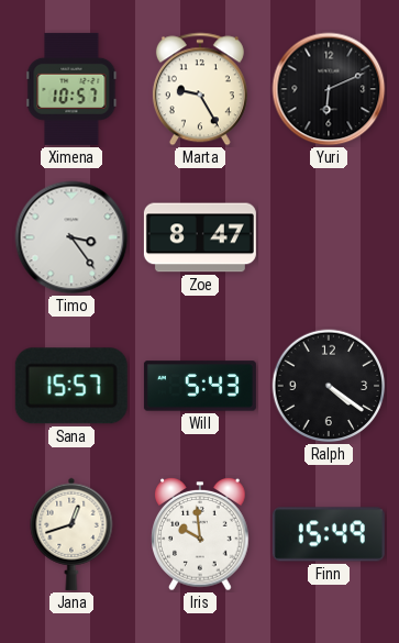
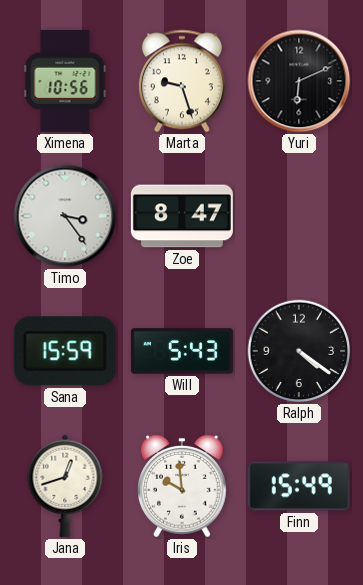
Ximena: 10:57 -> 10:56
Marta: 9:25 -> 9:27
Sana: 15:57 -> 15:59
